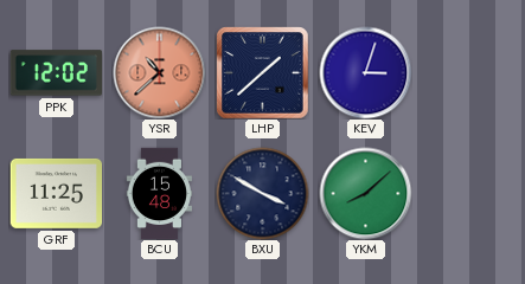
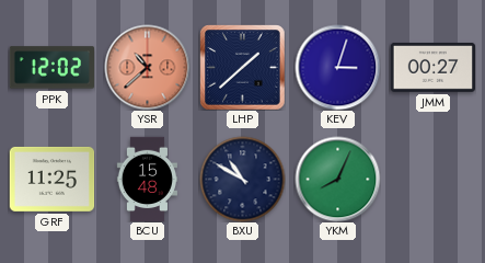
JMM: none -> 00:27
BXU: 3:50 -> 10:50
YKM: 8:08 -> 8:04
